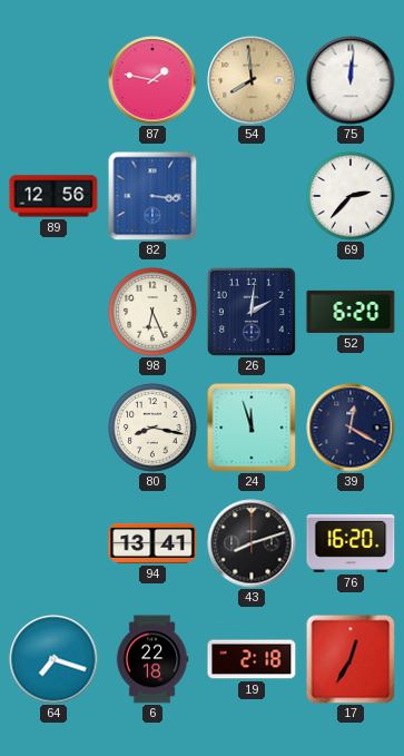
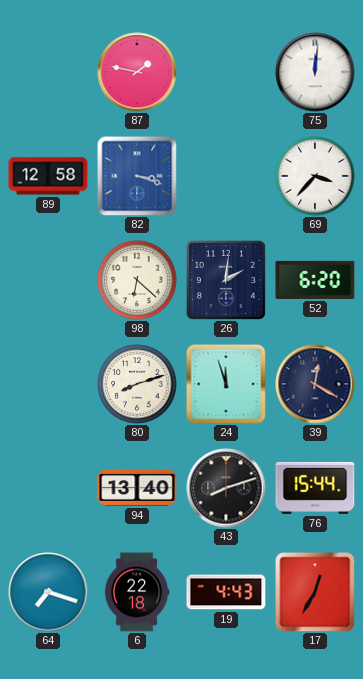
54: 7:59 -> none
89: 12:56 -> 12:58
82: 3:16 -> 3:18
69: 2:37 -> 3:37
98: 6:26 -> 6:22
80: 8:17 -> 8:12
94: 13:41 -> 13:40
76: 16:20 -> 15:44
19: 2:18 -> 4:43
